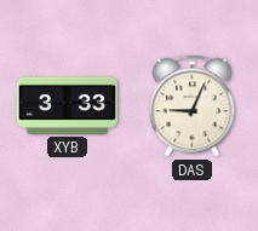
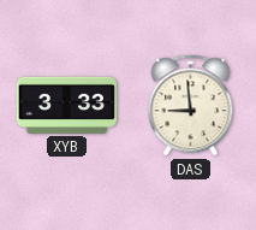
DAS: 9:04 -> 8:59
